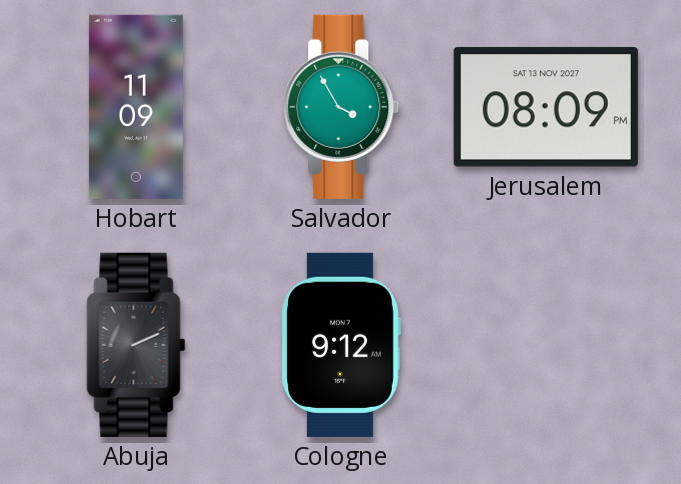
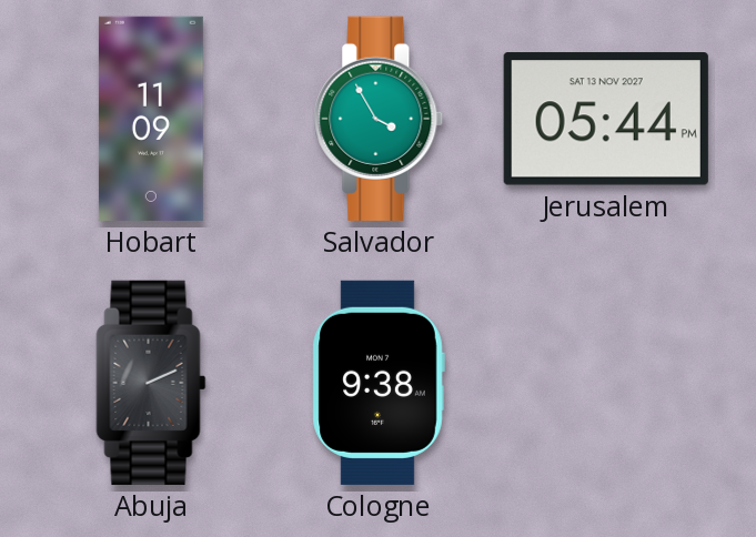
Jerusalem: 08:09 -> 05:44
Cologne: 9:12 -> 9:38
